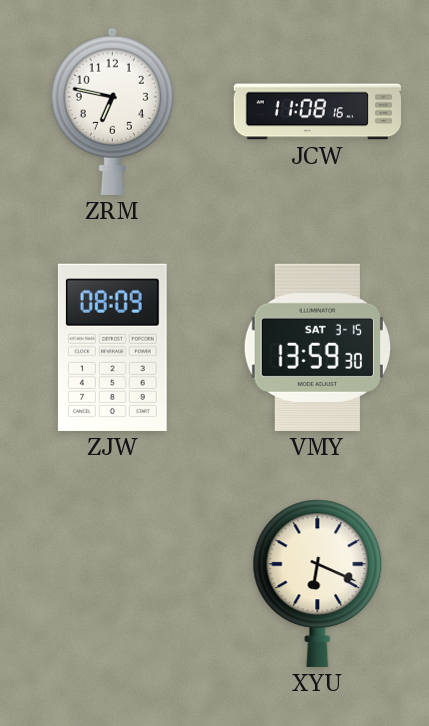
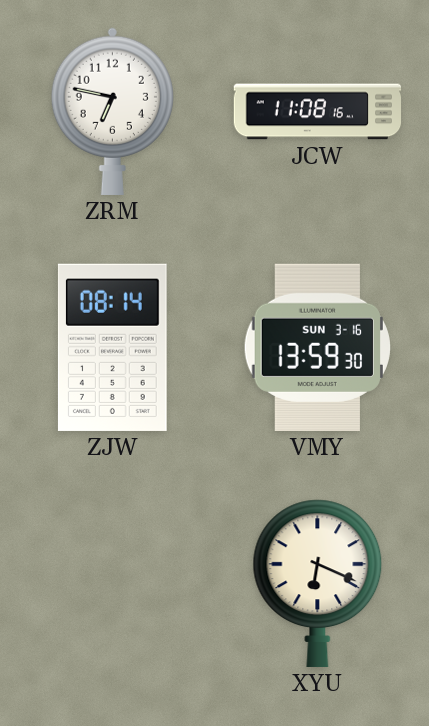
ZJW: 08:09 -> 08:14
VMY date: SAT 3-15 -> SUN 3-16
